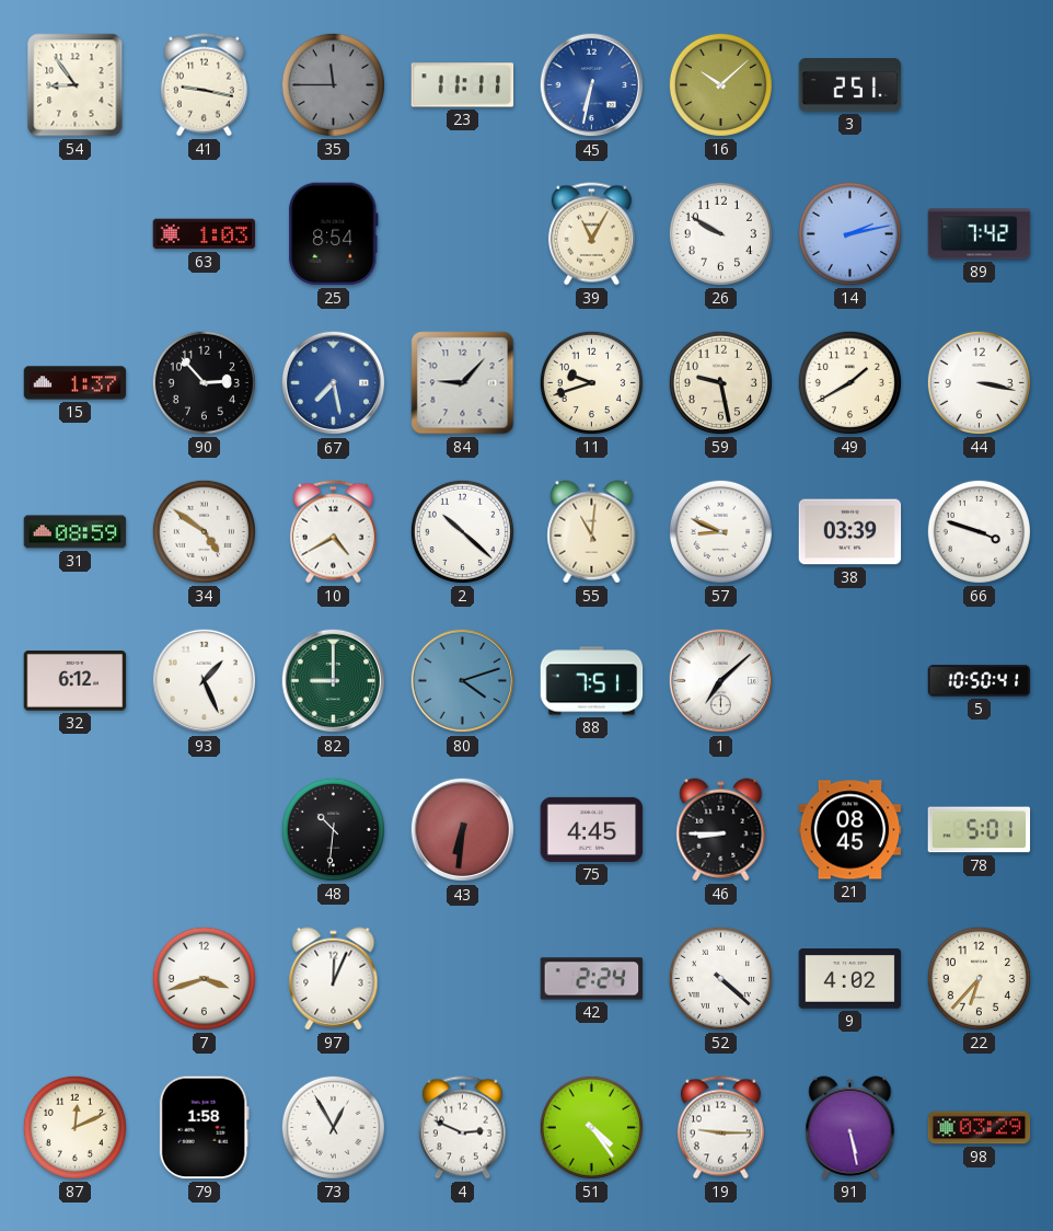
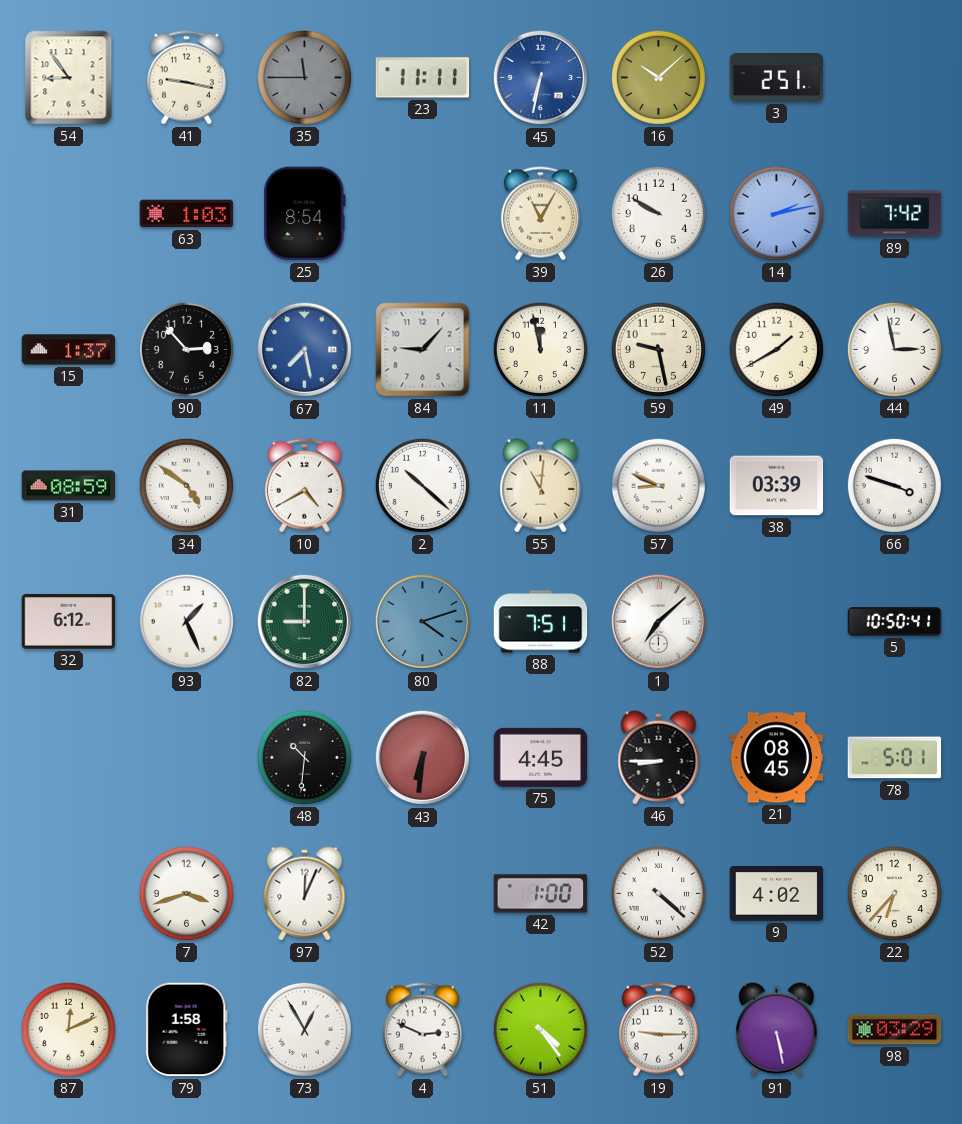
11: 9:42 -> 11:58
44: 3:17 -> 2:58
42: 2:24 -> 1:00
